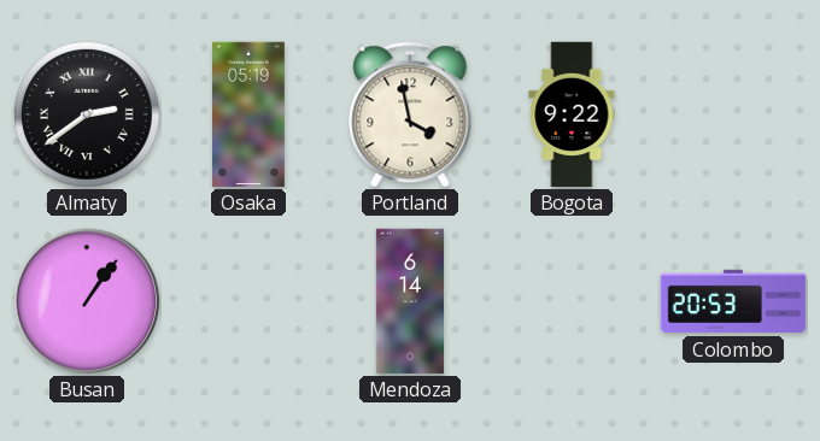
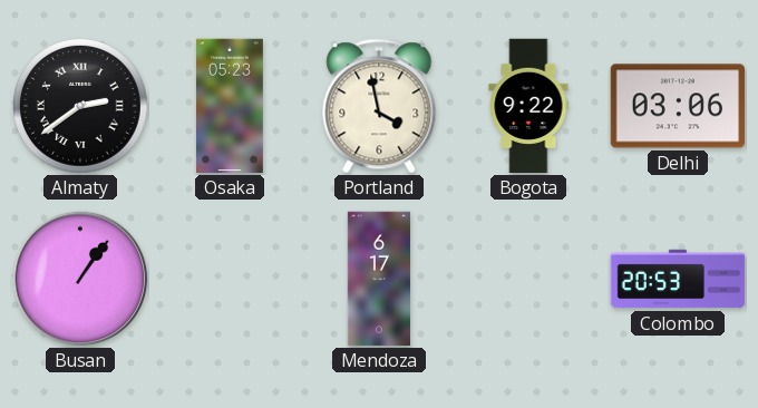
Osaka: 05:19 -> 05:23
Delhi: none -> 03:06
Mendoza: 6:14 -> 6:17
